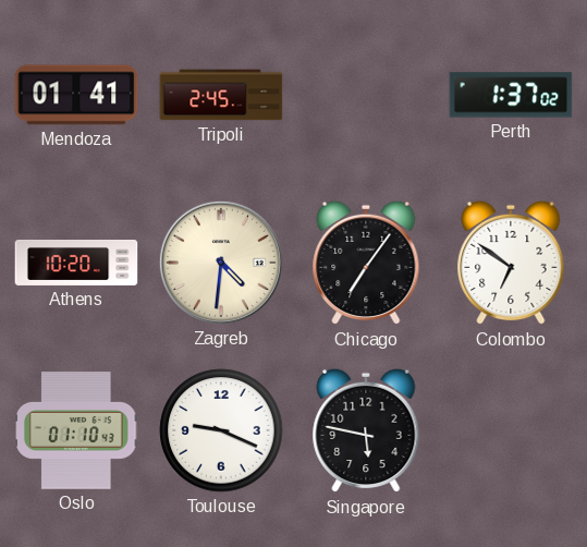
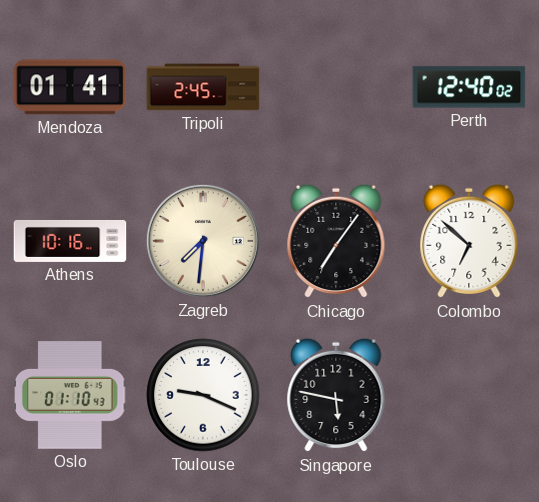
Perth: 1:37 -> 12:40
Athens: 10:20 -> 10:16
Zagreb: 4:31 -> 7:31
Colombo: 6:51 -> 6:52
